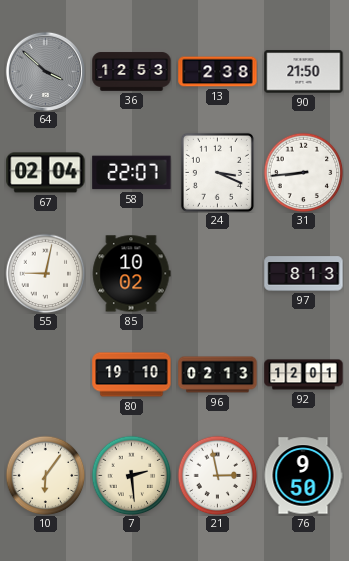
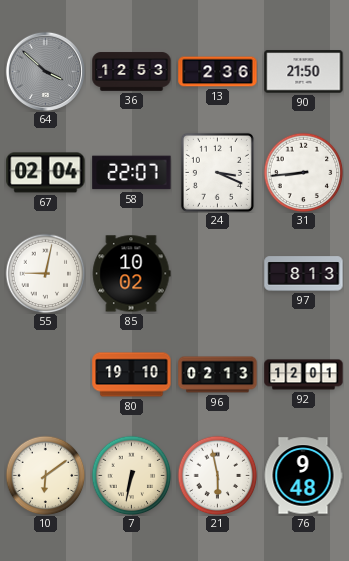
13: 2:38 -> 2:36
10: 6:06 -> 6:09
7: 2:29 -> 6:32
21: 2:58 -> 5:58
76: 9:50 -> 9:48
